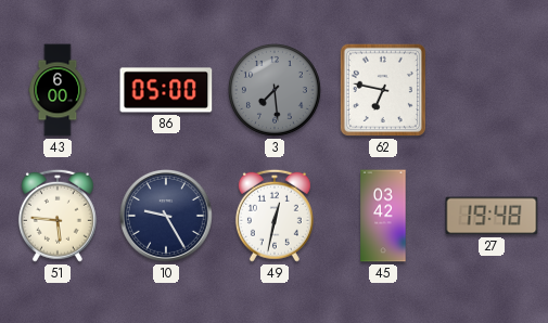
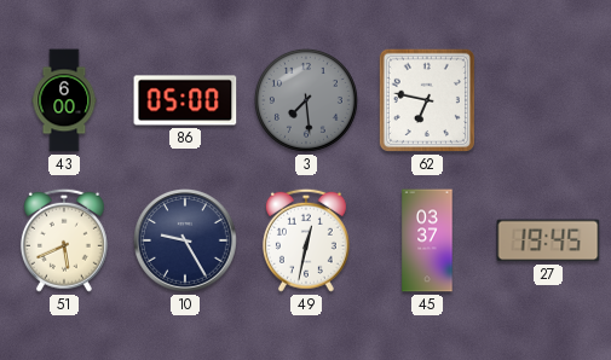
51: 5:46 -> 5:41
45: 03:42 -> 03:37
27: 19:48 -> 19:45
